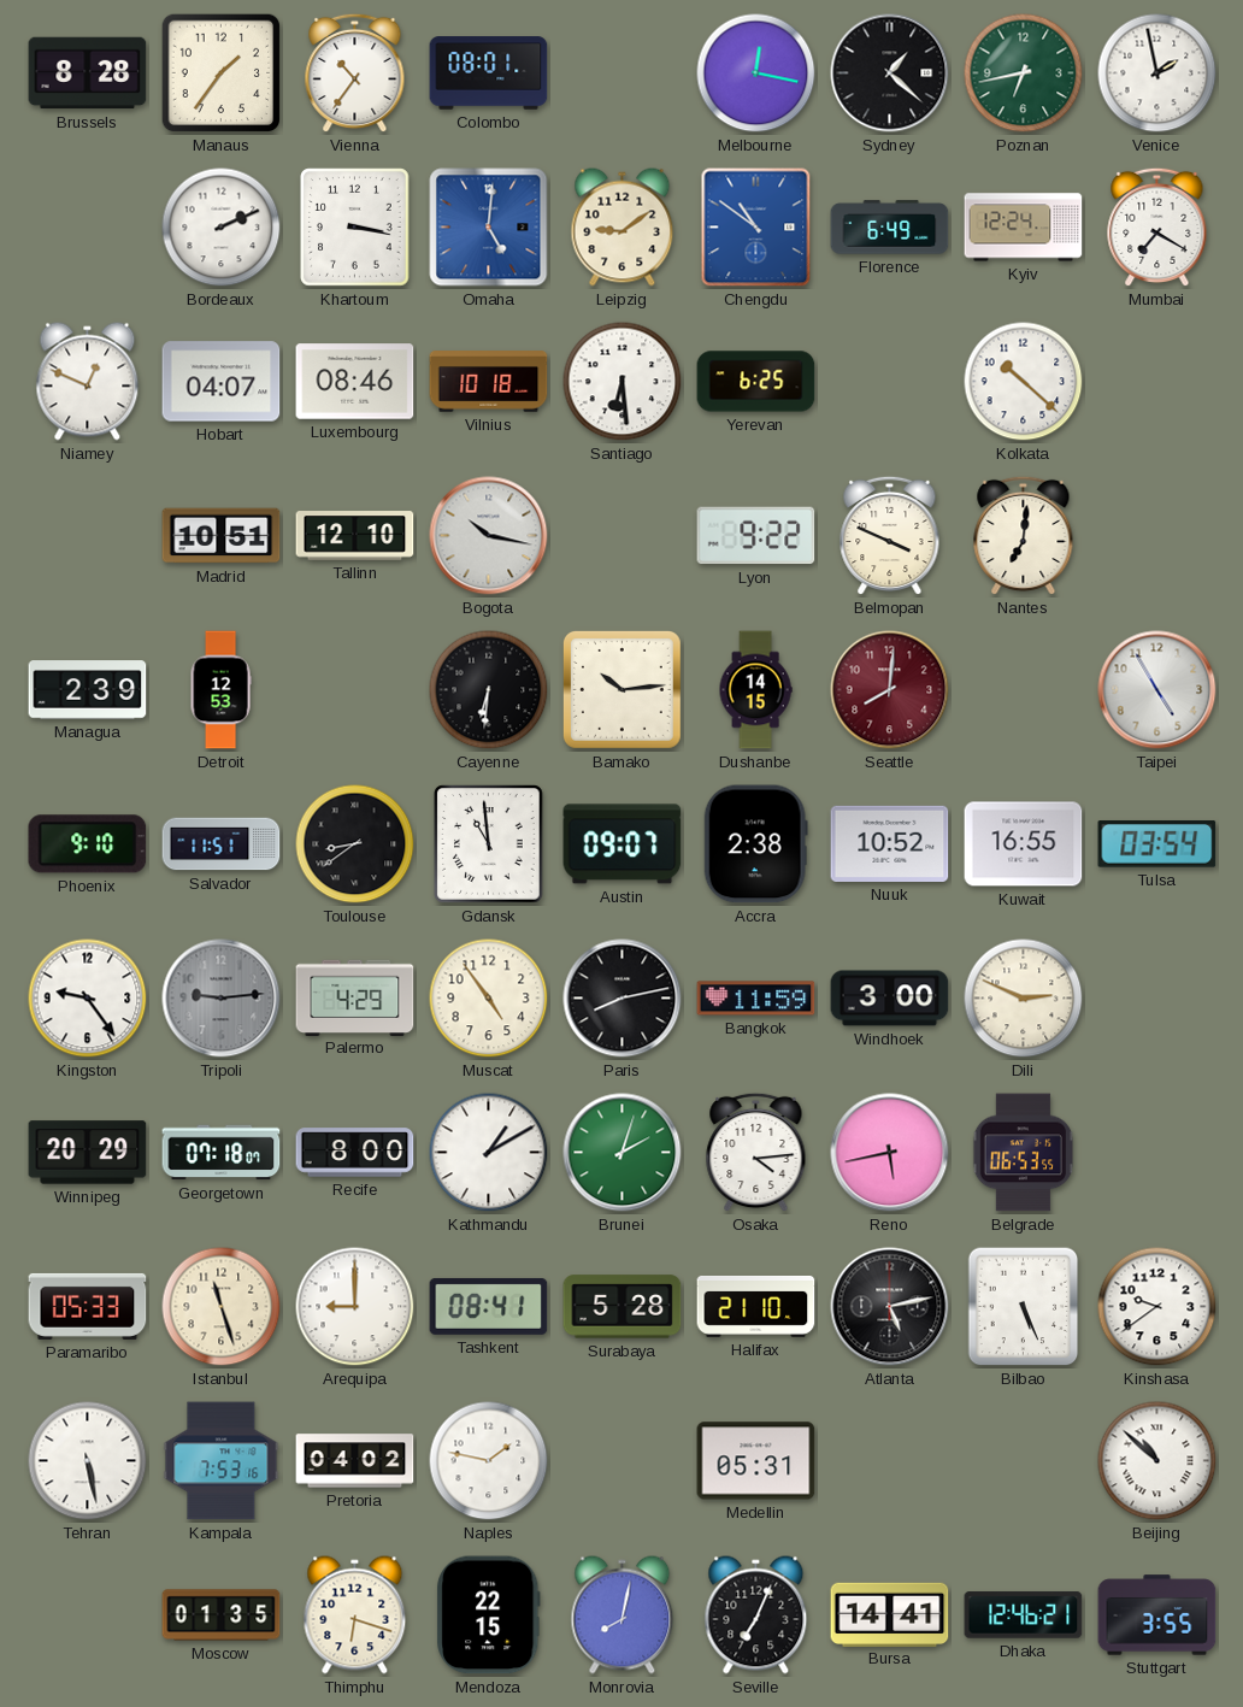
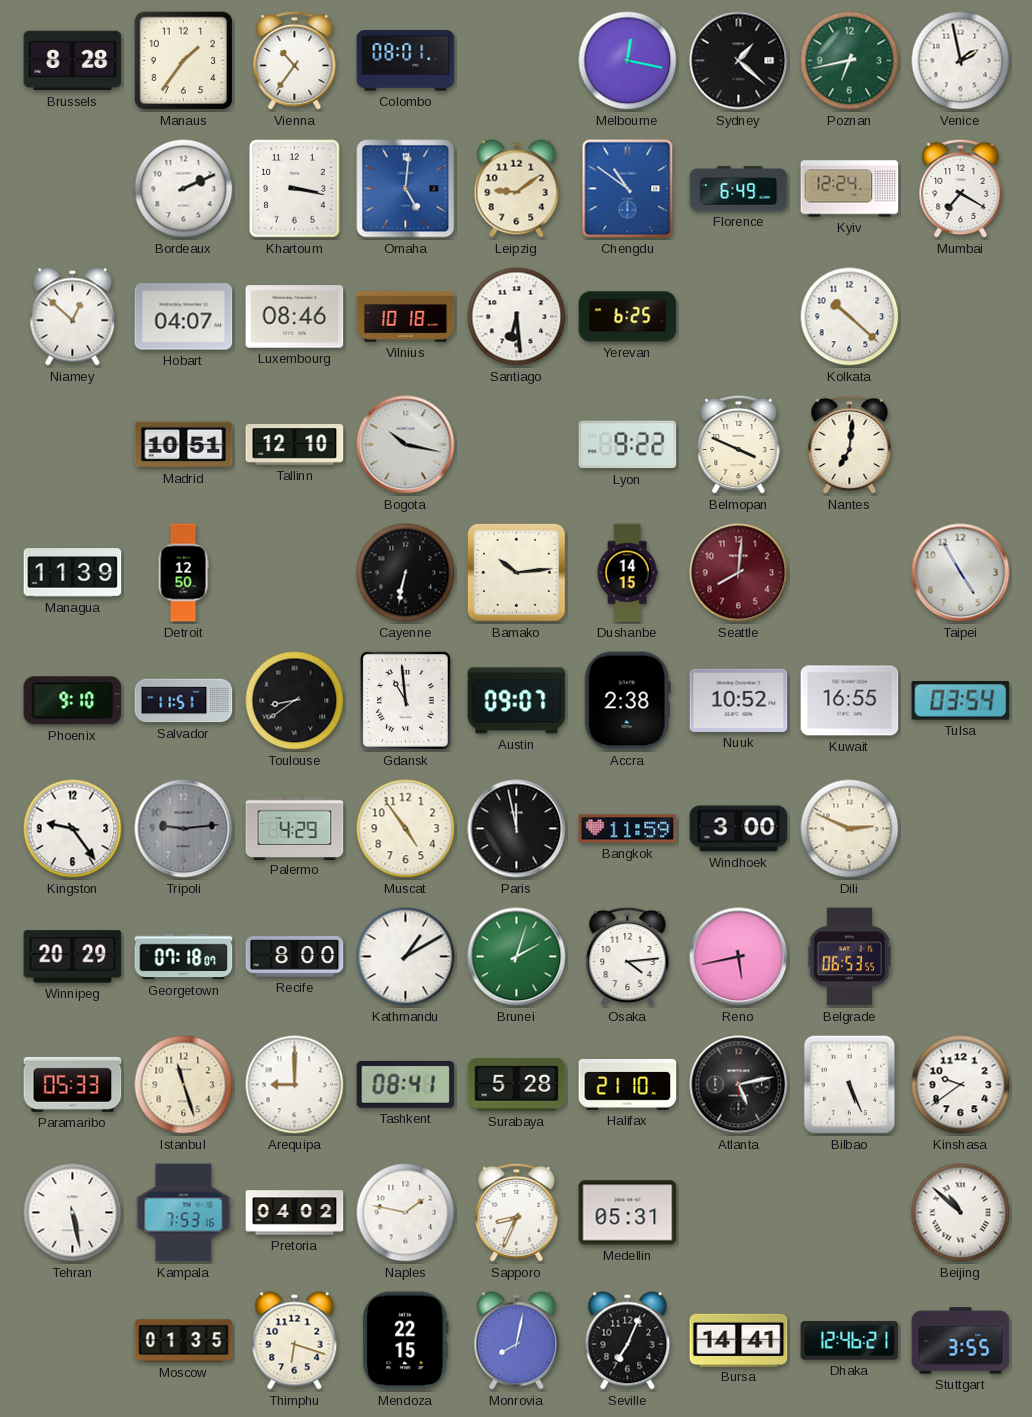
Niamey: 12:49 -> 12:52
Managua: 2:39 -> 11:39
Detroit: 12:53 -> 12:50
Cayenne: 6:31 -> 6:32
Paris: 8:13 -> 11:58
Sapporo: none -> 8:34
